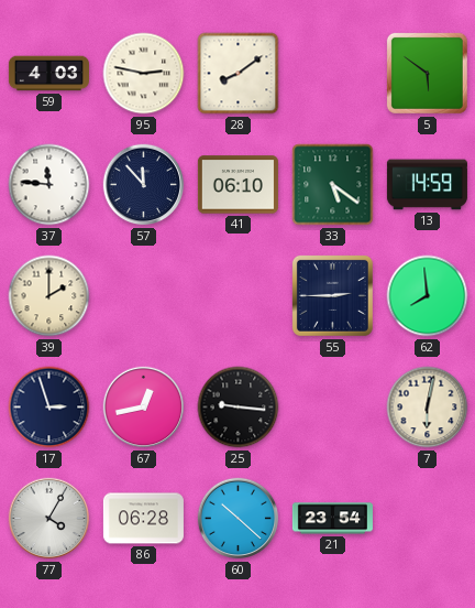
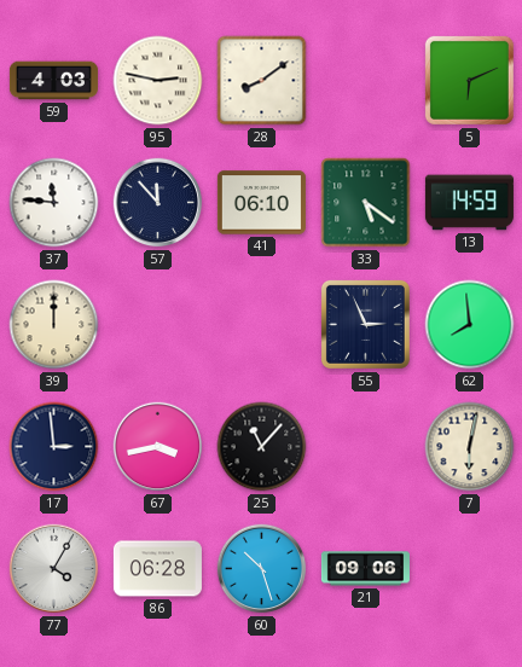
5: 5:51 -> 6:11
39: 2:00 -> 12:00
55: 2:45 -> 2:56
17: 2:57 -> 2:59
67: 12:43 -> 3:43
25: 9:16 -> 11:07
60: 10:22 -> 10:27
21: 23:54 -> 09:06
